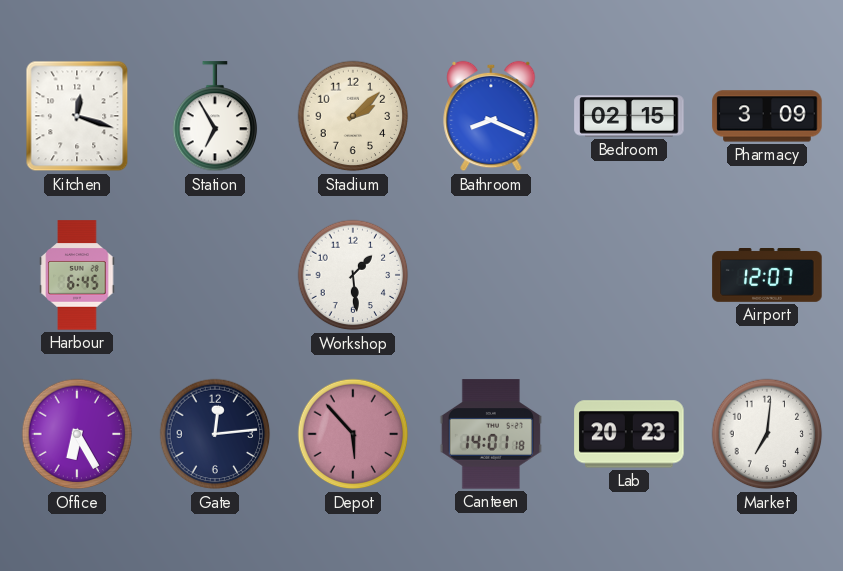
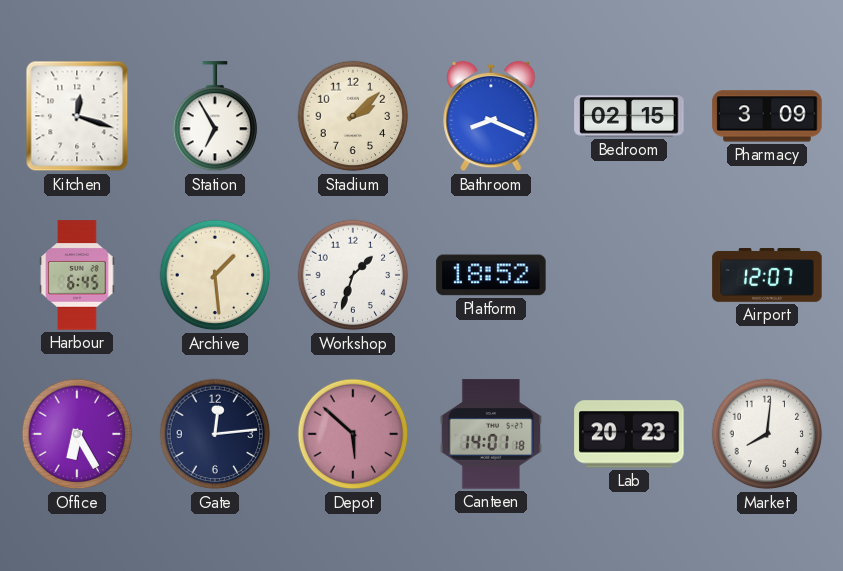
Archive: none -> 1:29
Workshop: 1:29 -> 1:33
Platform: none -> 18:52
Depot: 5:53 -> 5:52
Market: 7:01 -> 8:01
